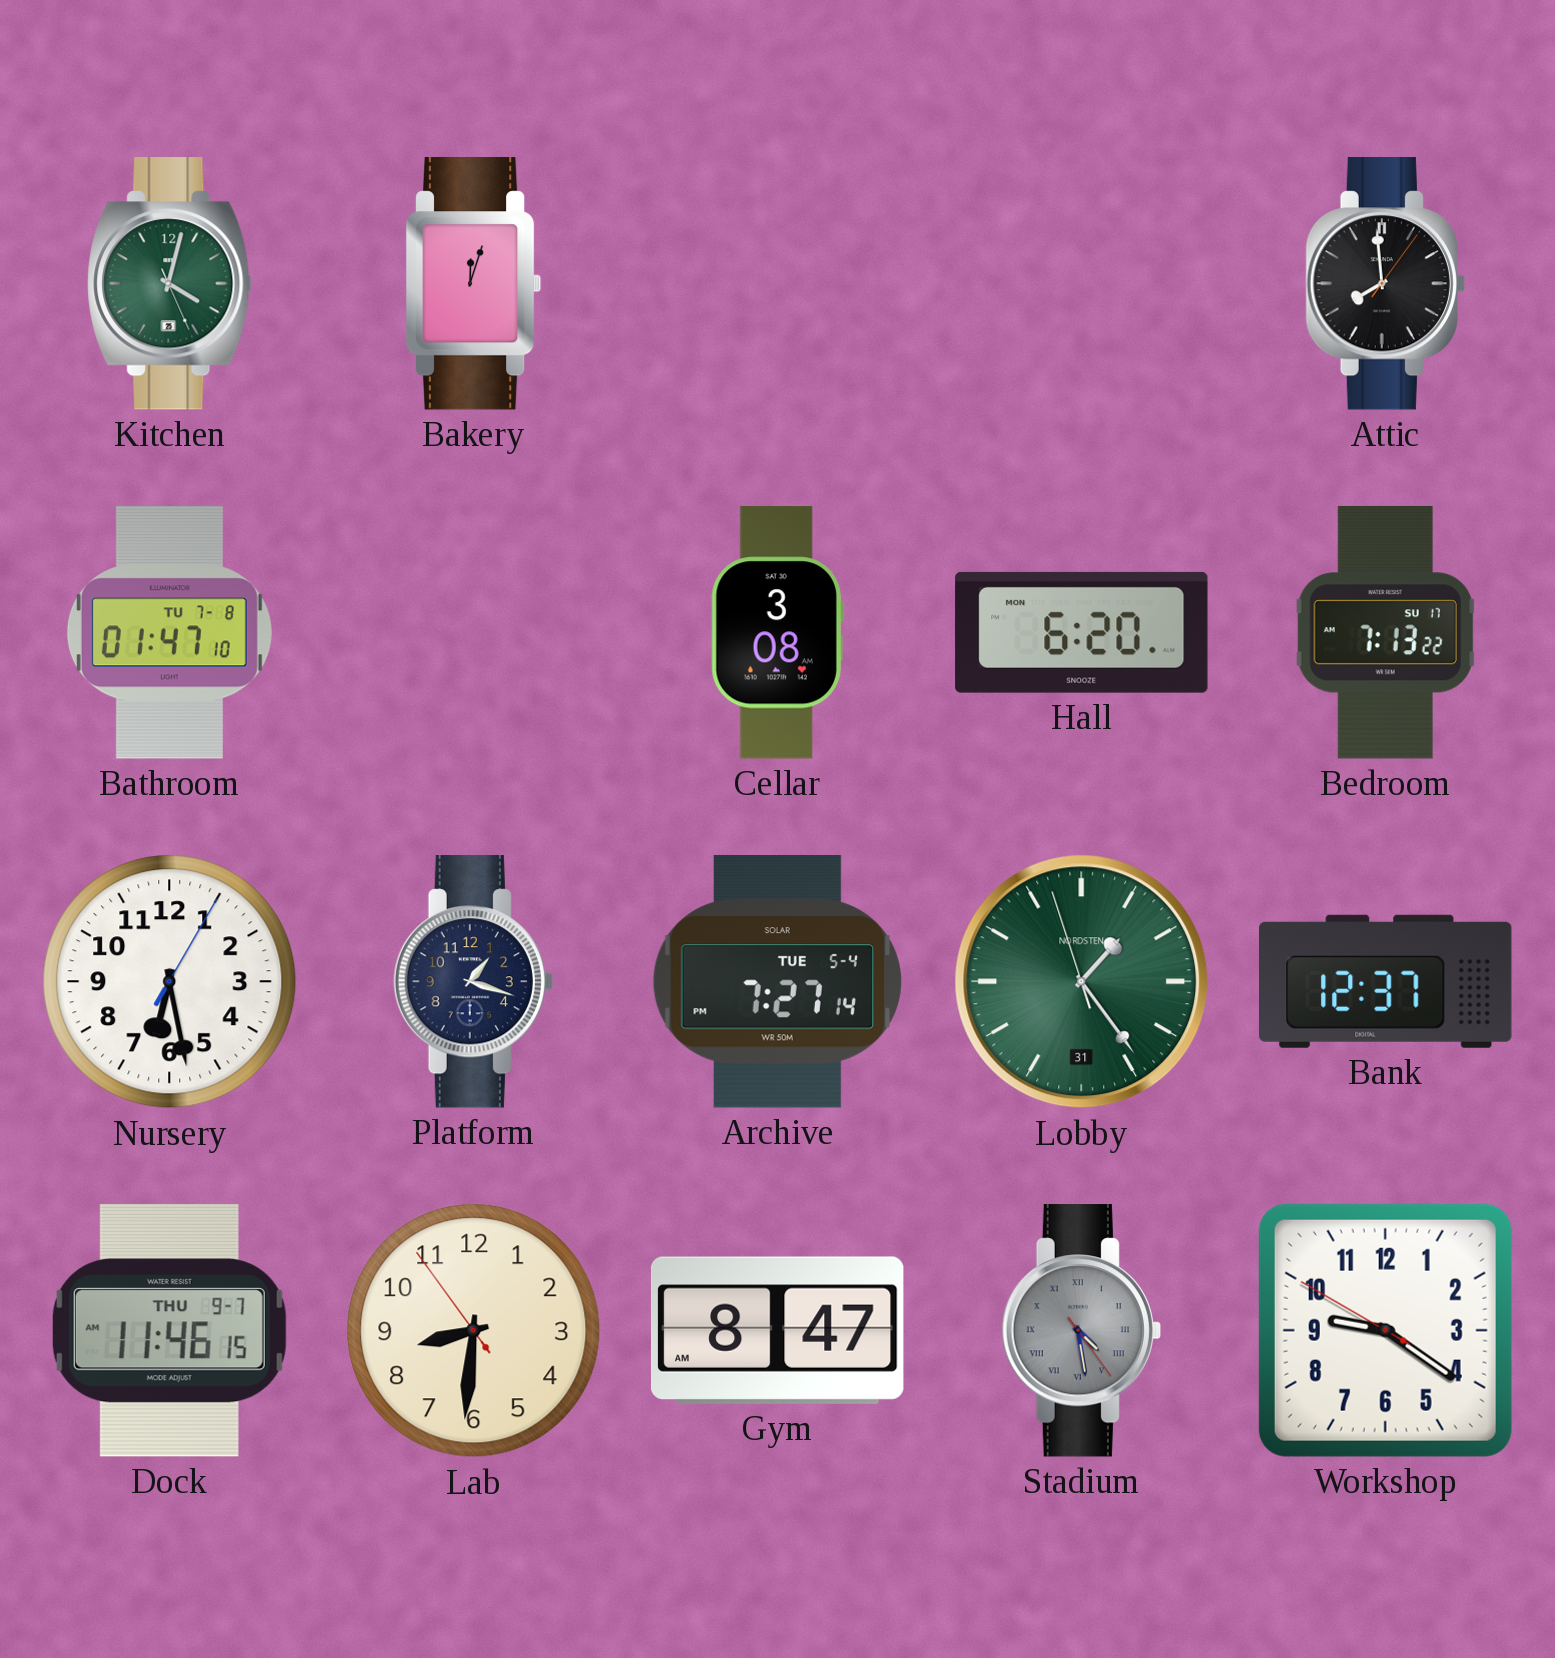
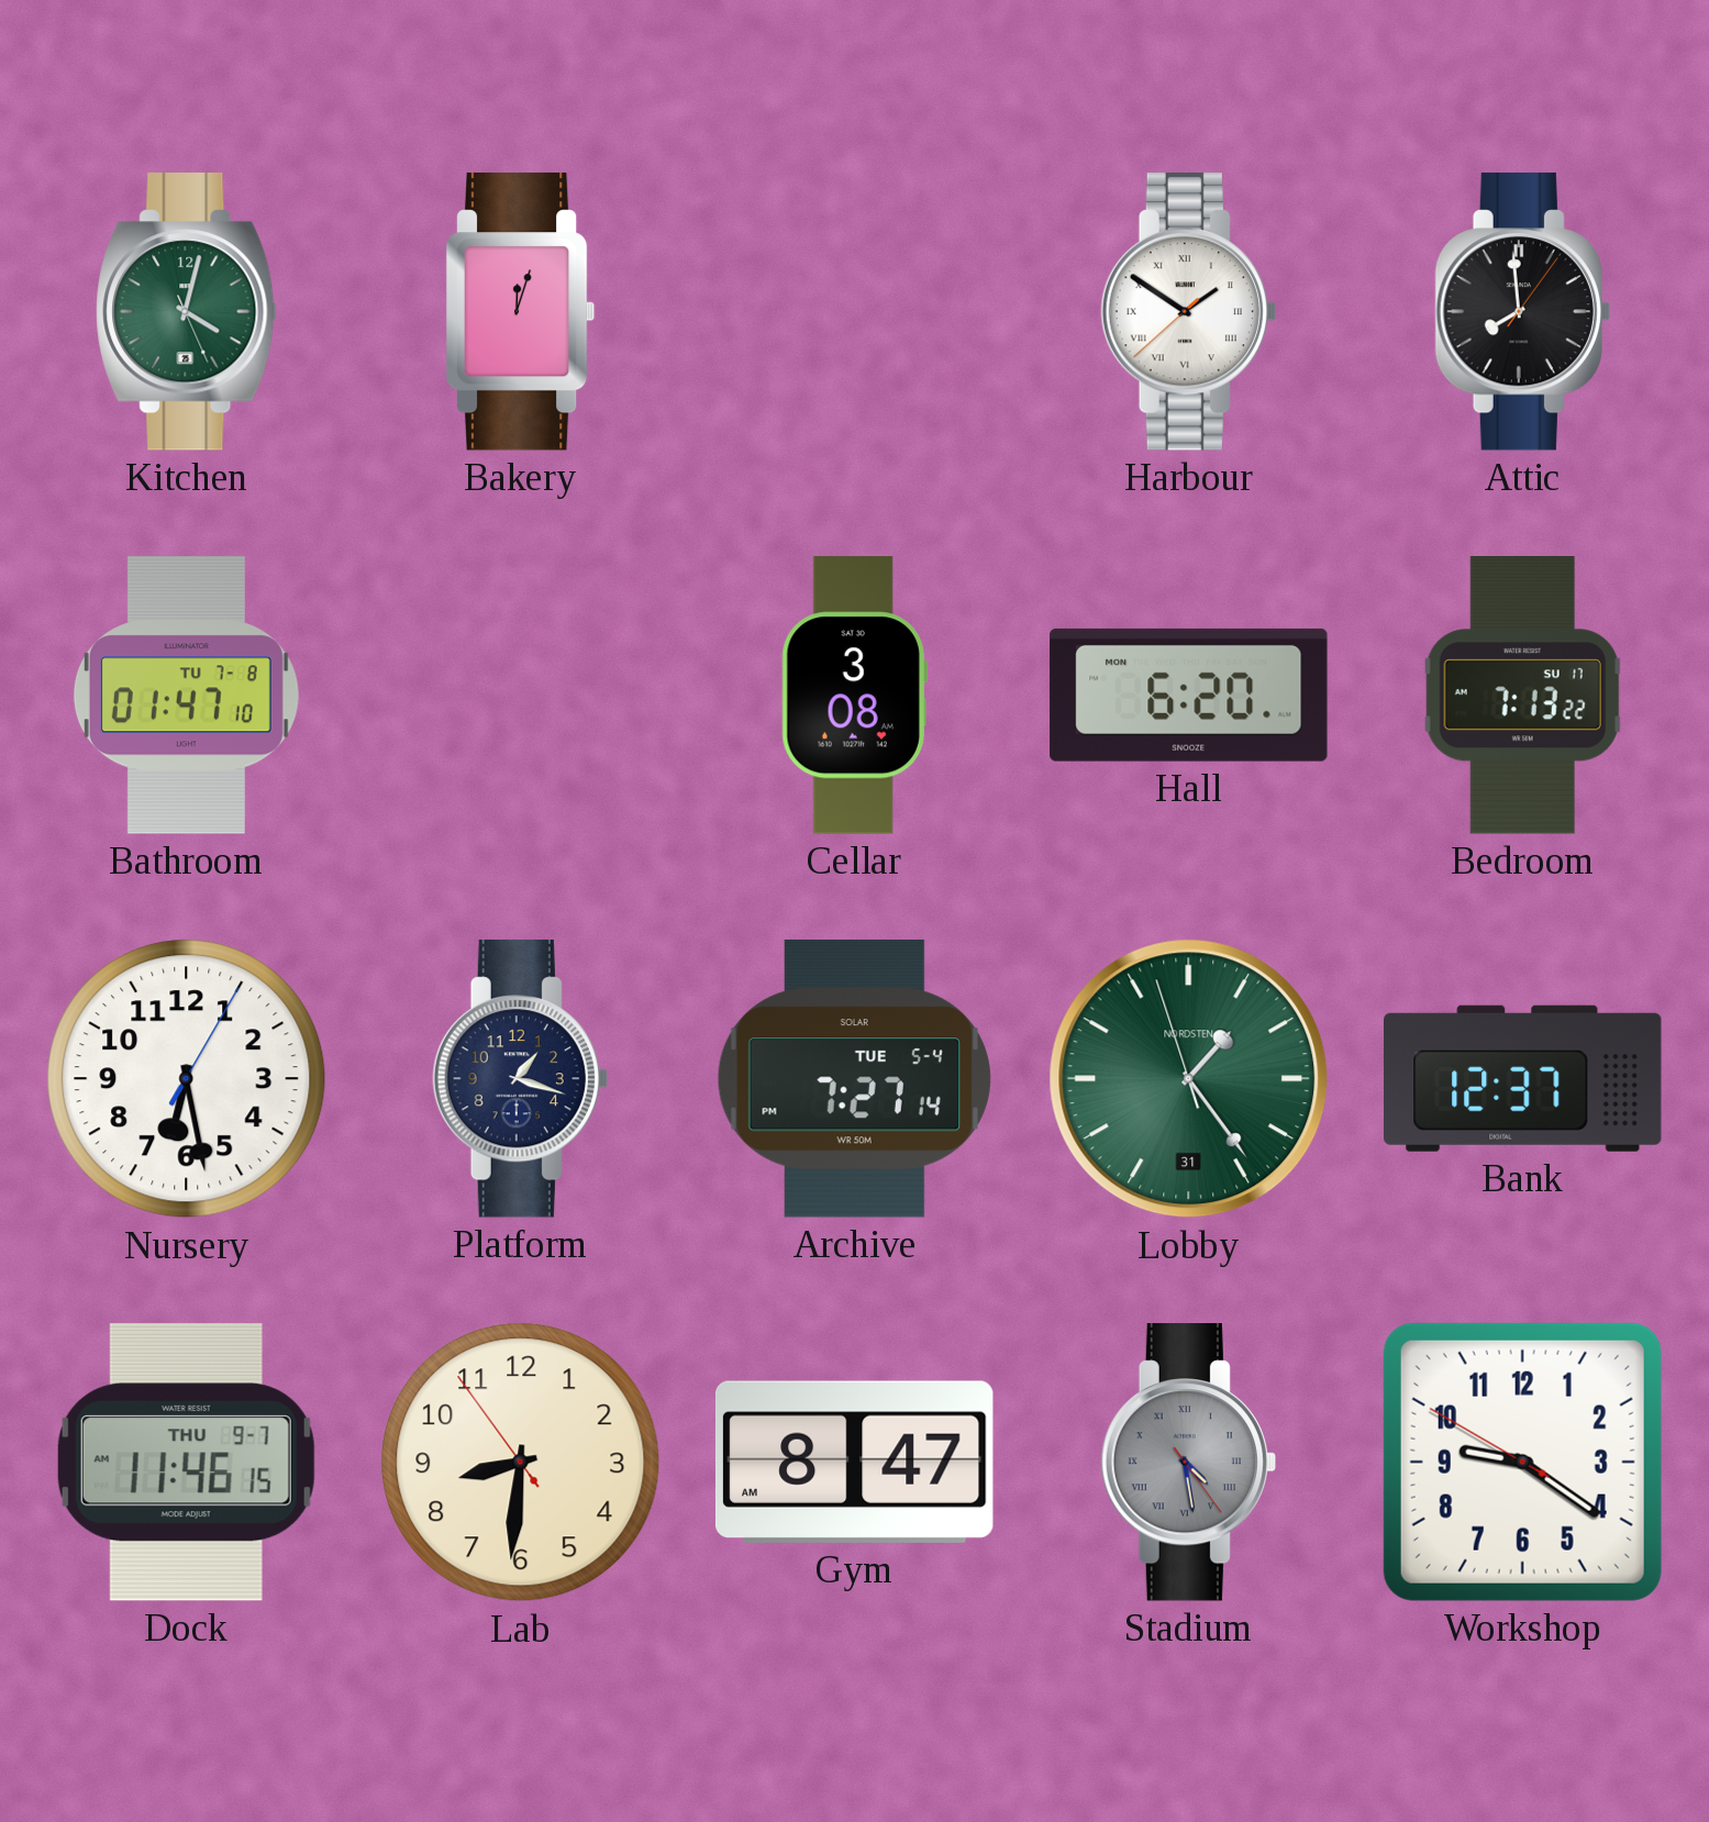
Harbour: none -> 1:50
